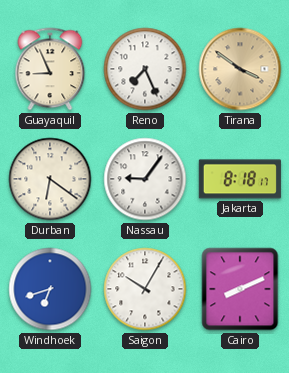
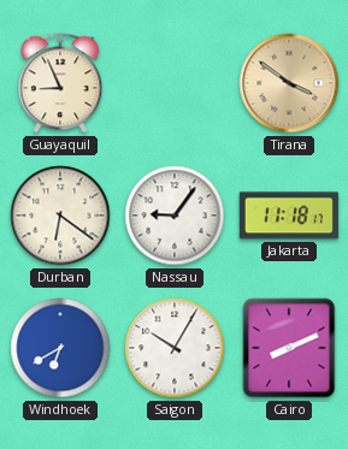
Reno: 7:26 -> none
Jakarta: 8:18 -> 11:18
Windhoek: 6:42 -> 6:40
